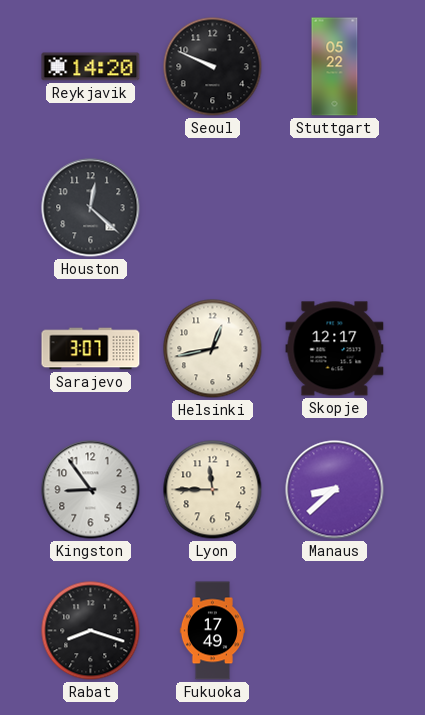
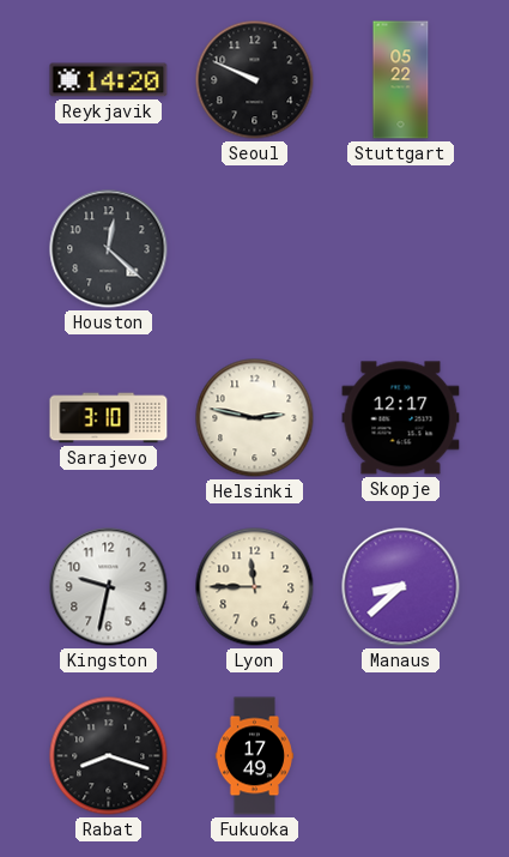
Sarajevo: 3:07 -> 3:10
Helsinki: 12:43 -> 2:47
Kingston: 8:54 -> 9:32
